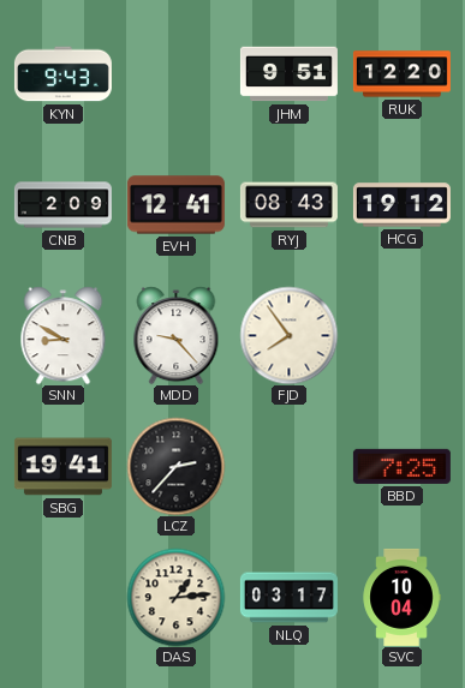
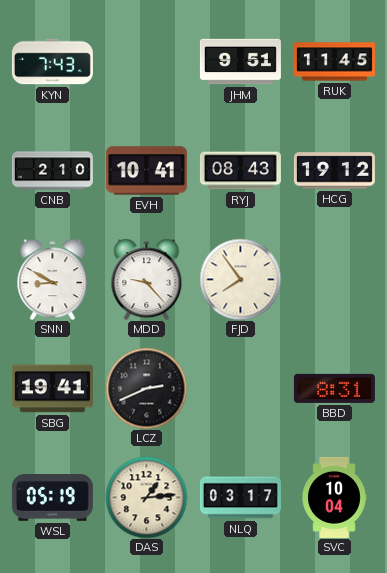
KYN: 9:43 -> 7:43
RUK: 12:20 -> 11:45
CNB: 2:09 -> 2:10
EVH: 12:41 -> 10:41
LCZ: 2:37 -> 2:41
BBD: 7:25 -> 8:31
WSL: none -> 05:19
